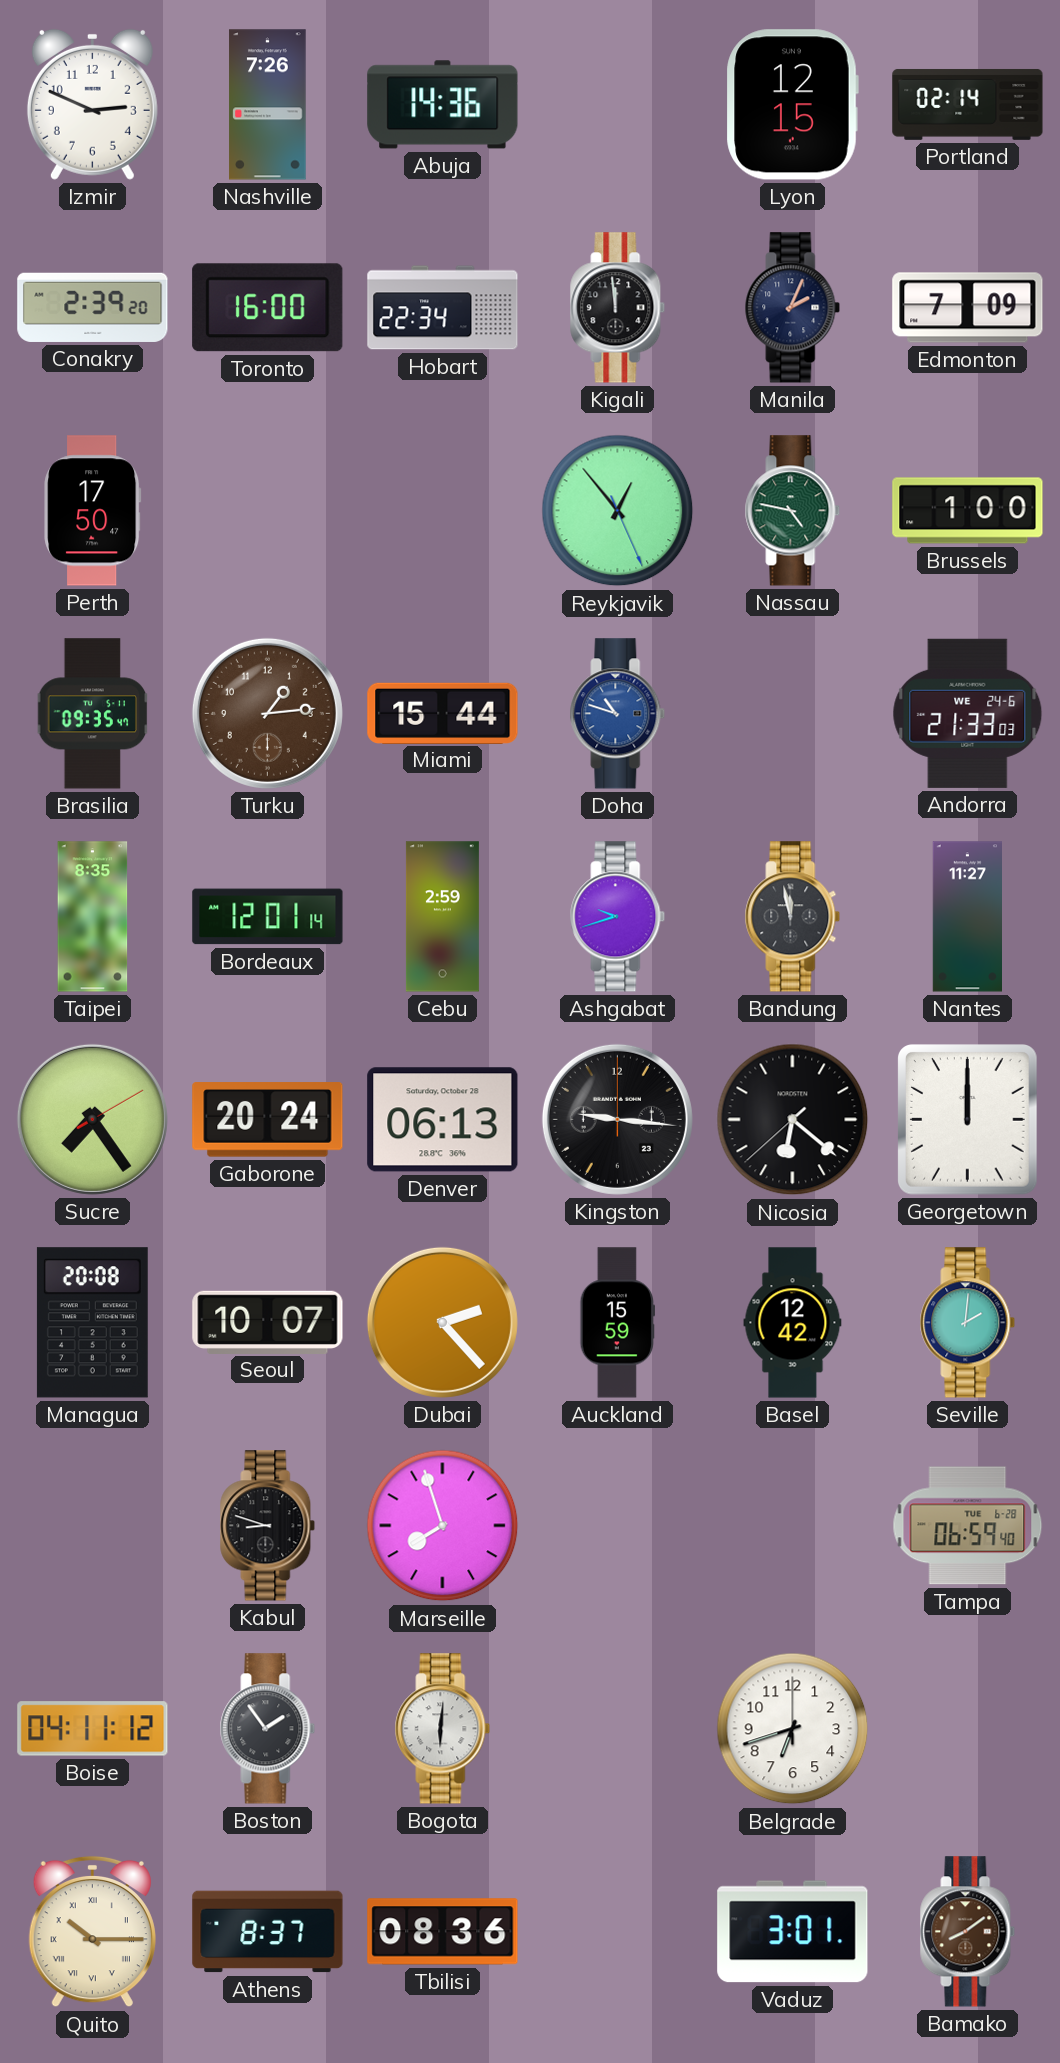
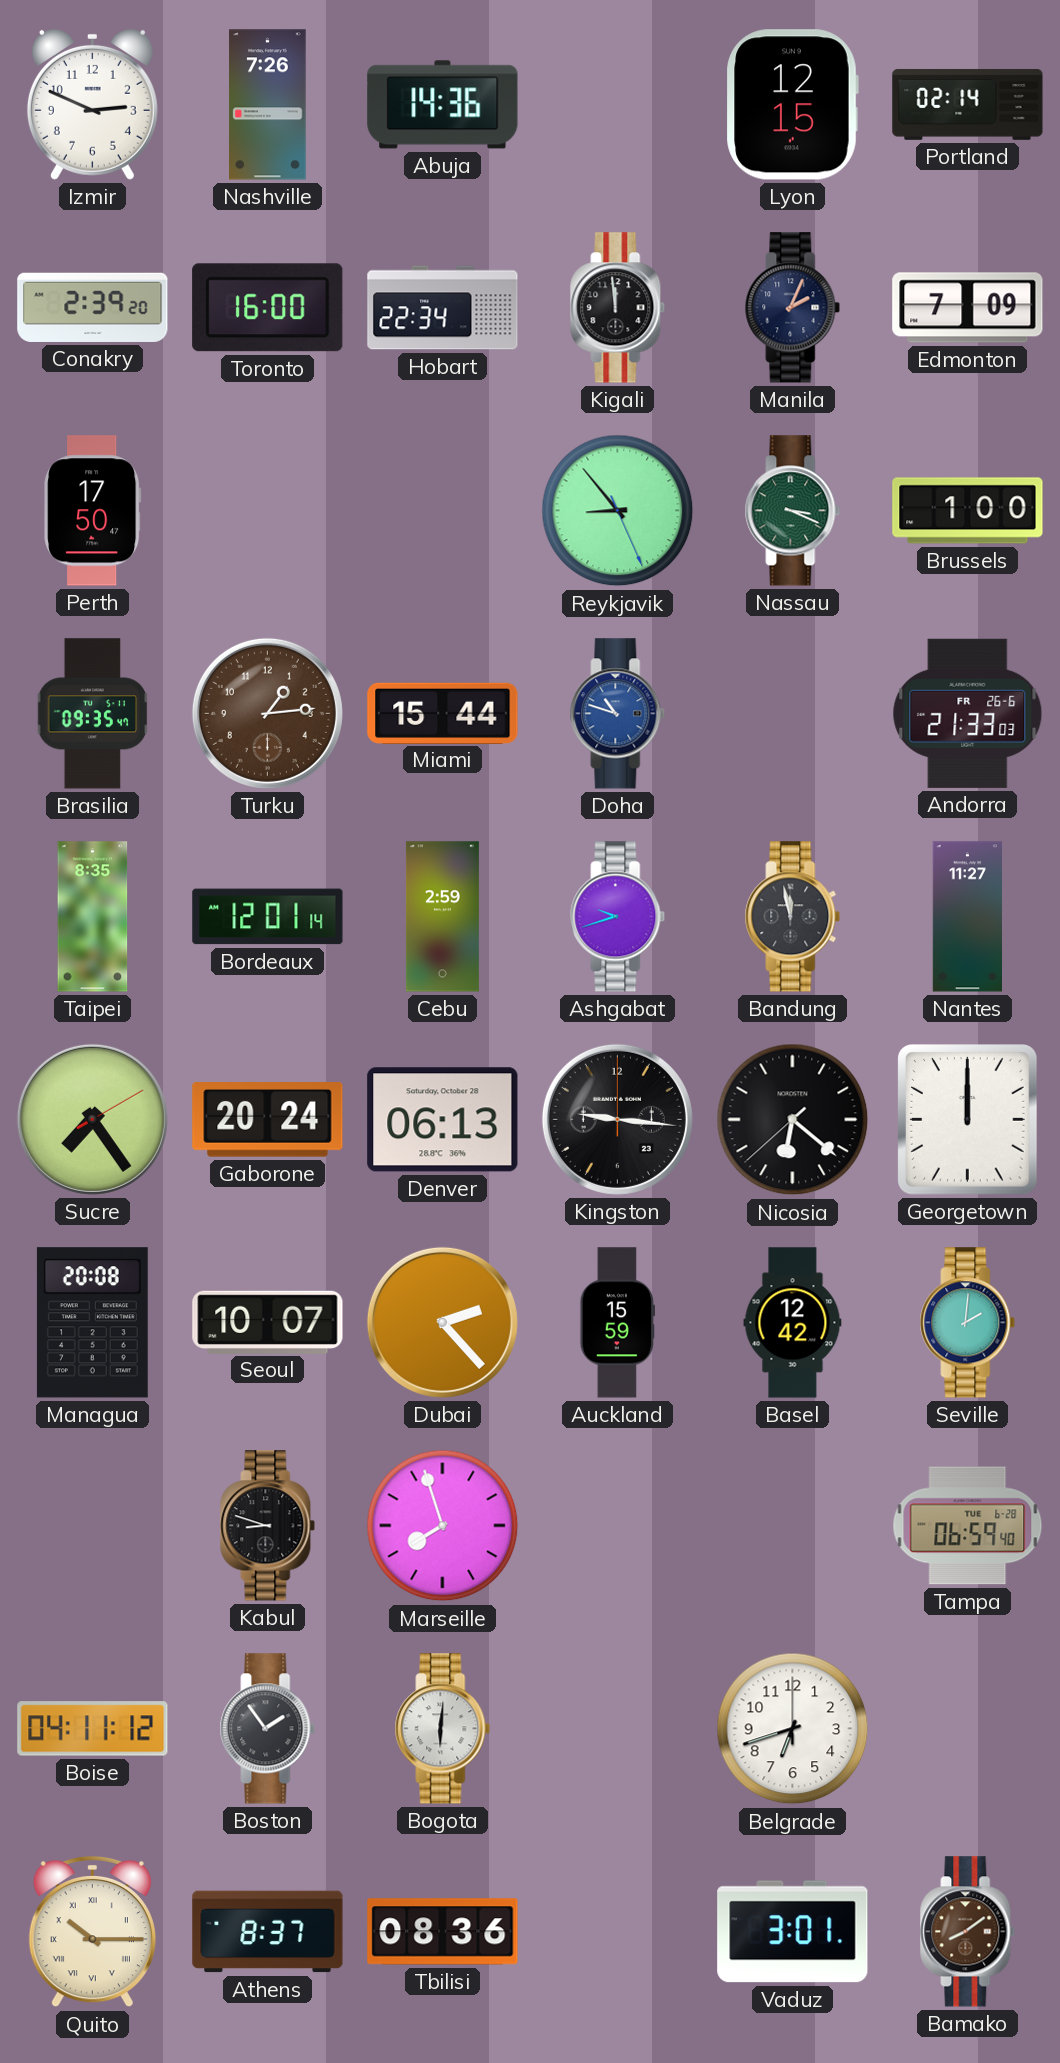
Reykjavik: 12:53 -> 8:53
Nassau: 4:47 -> 3:19
Andorra date: WE 24-6 -> FR 26-6
